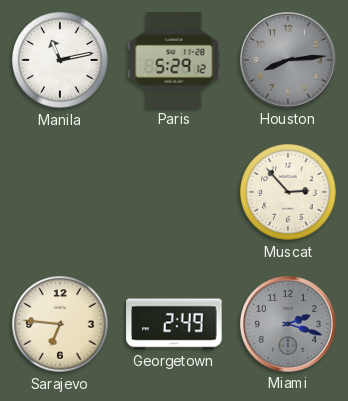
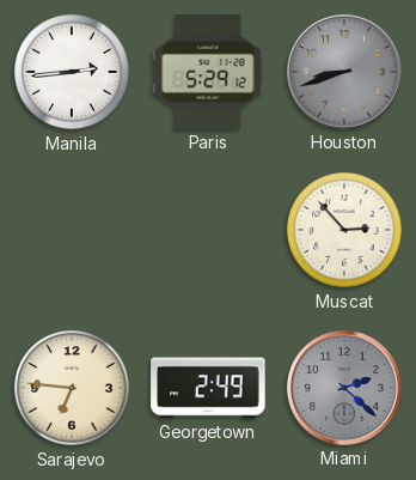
Manila: 11:13 -> 2:44
Houston: 8:14 -> 8:42
Miami: 2:18 -> 2:22
